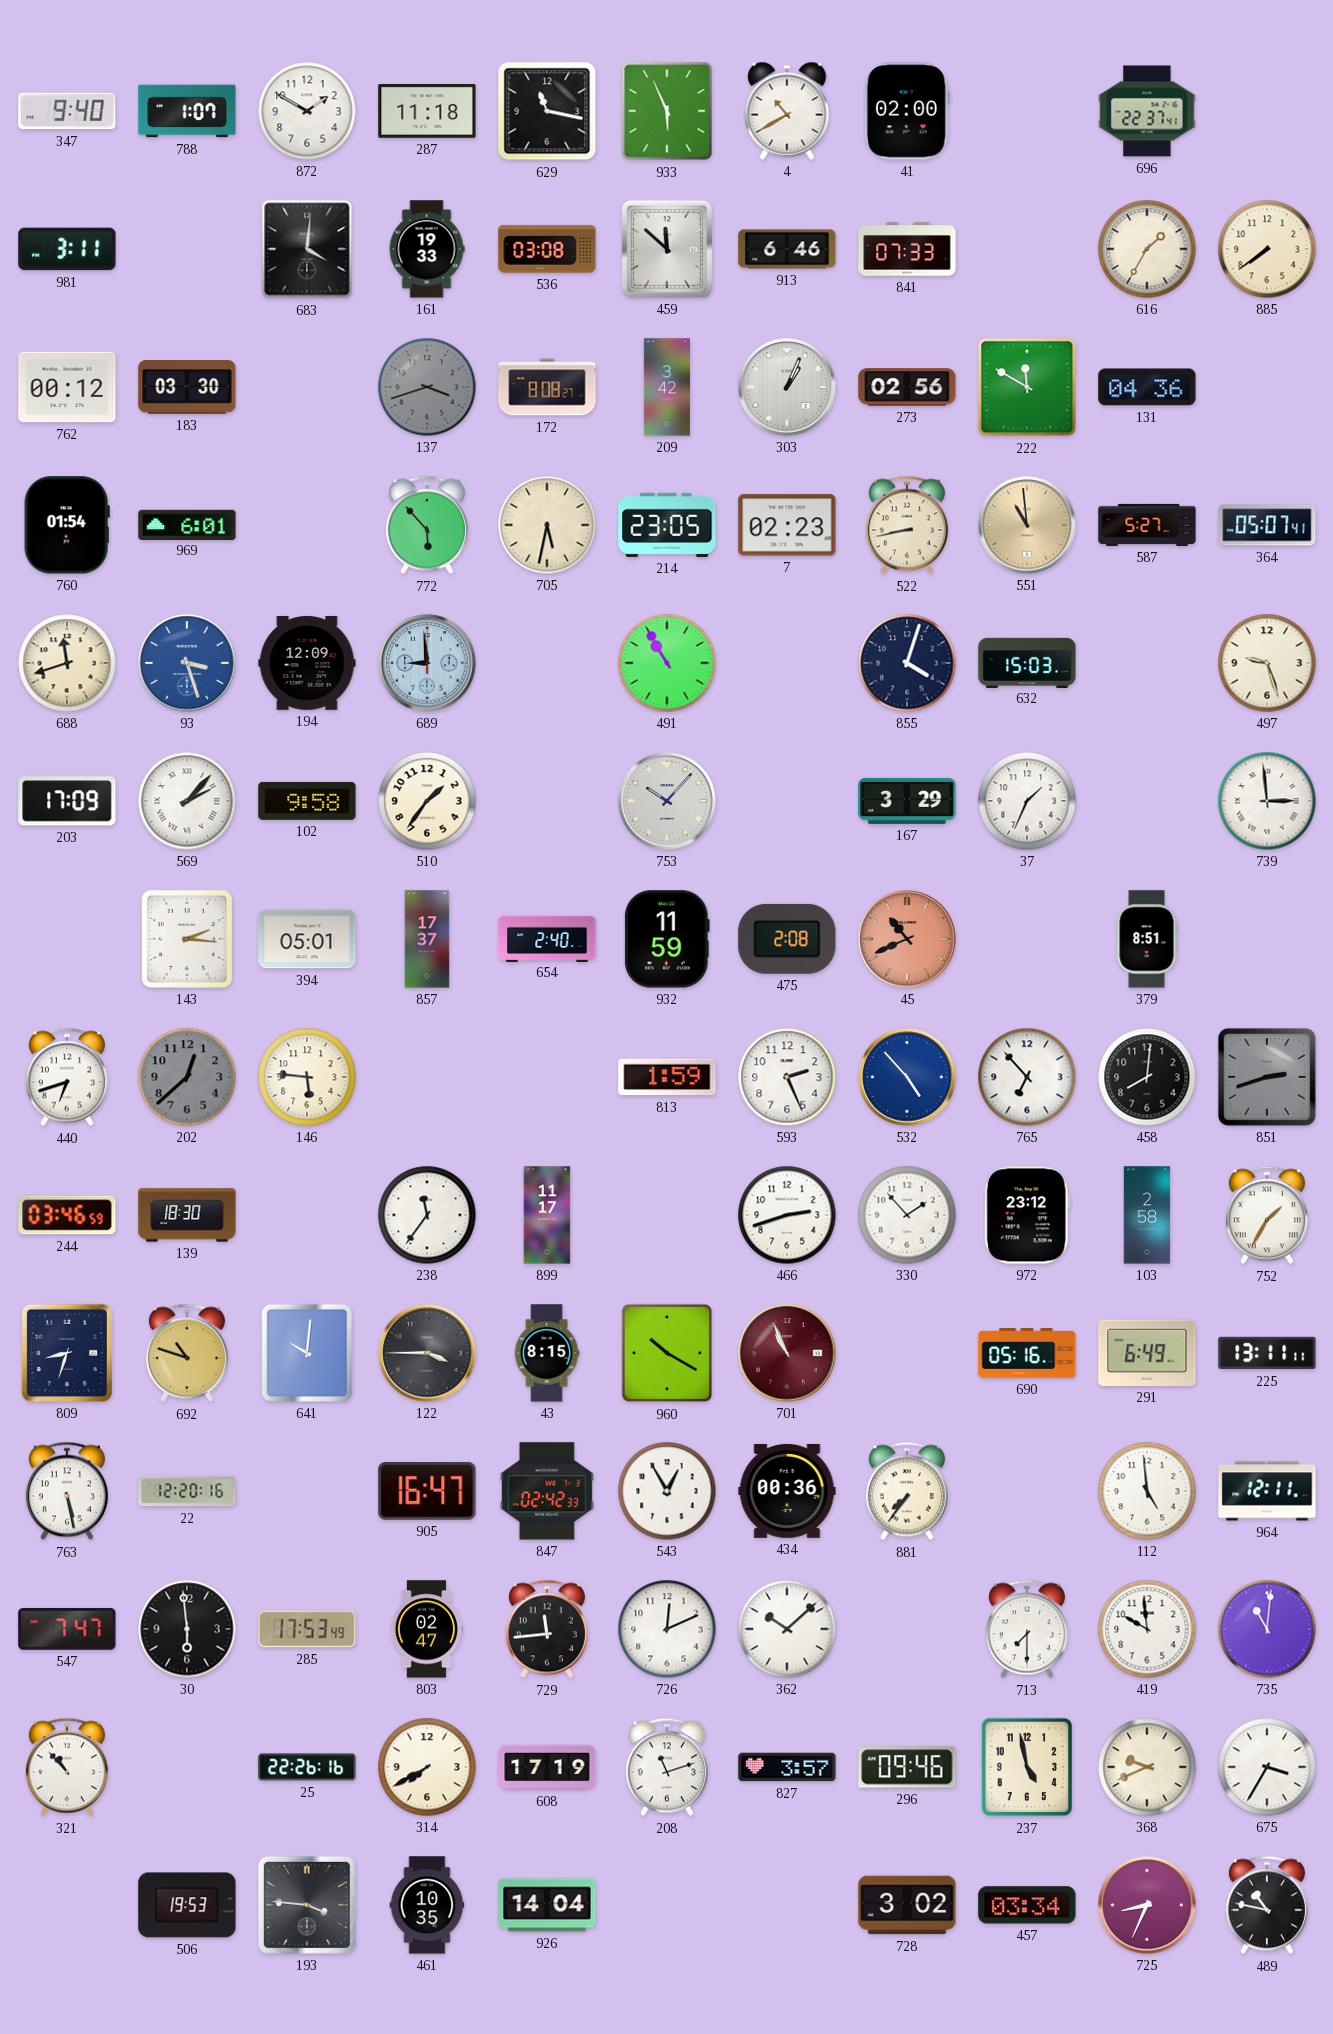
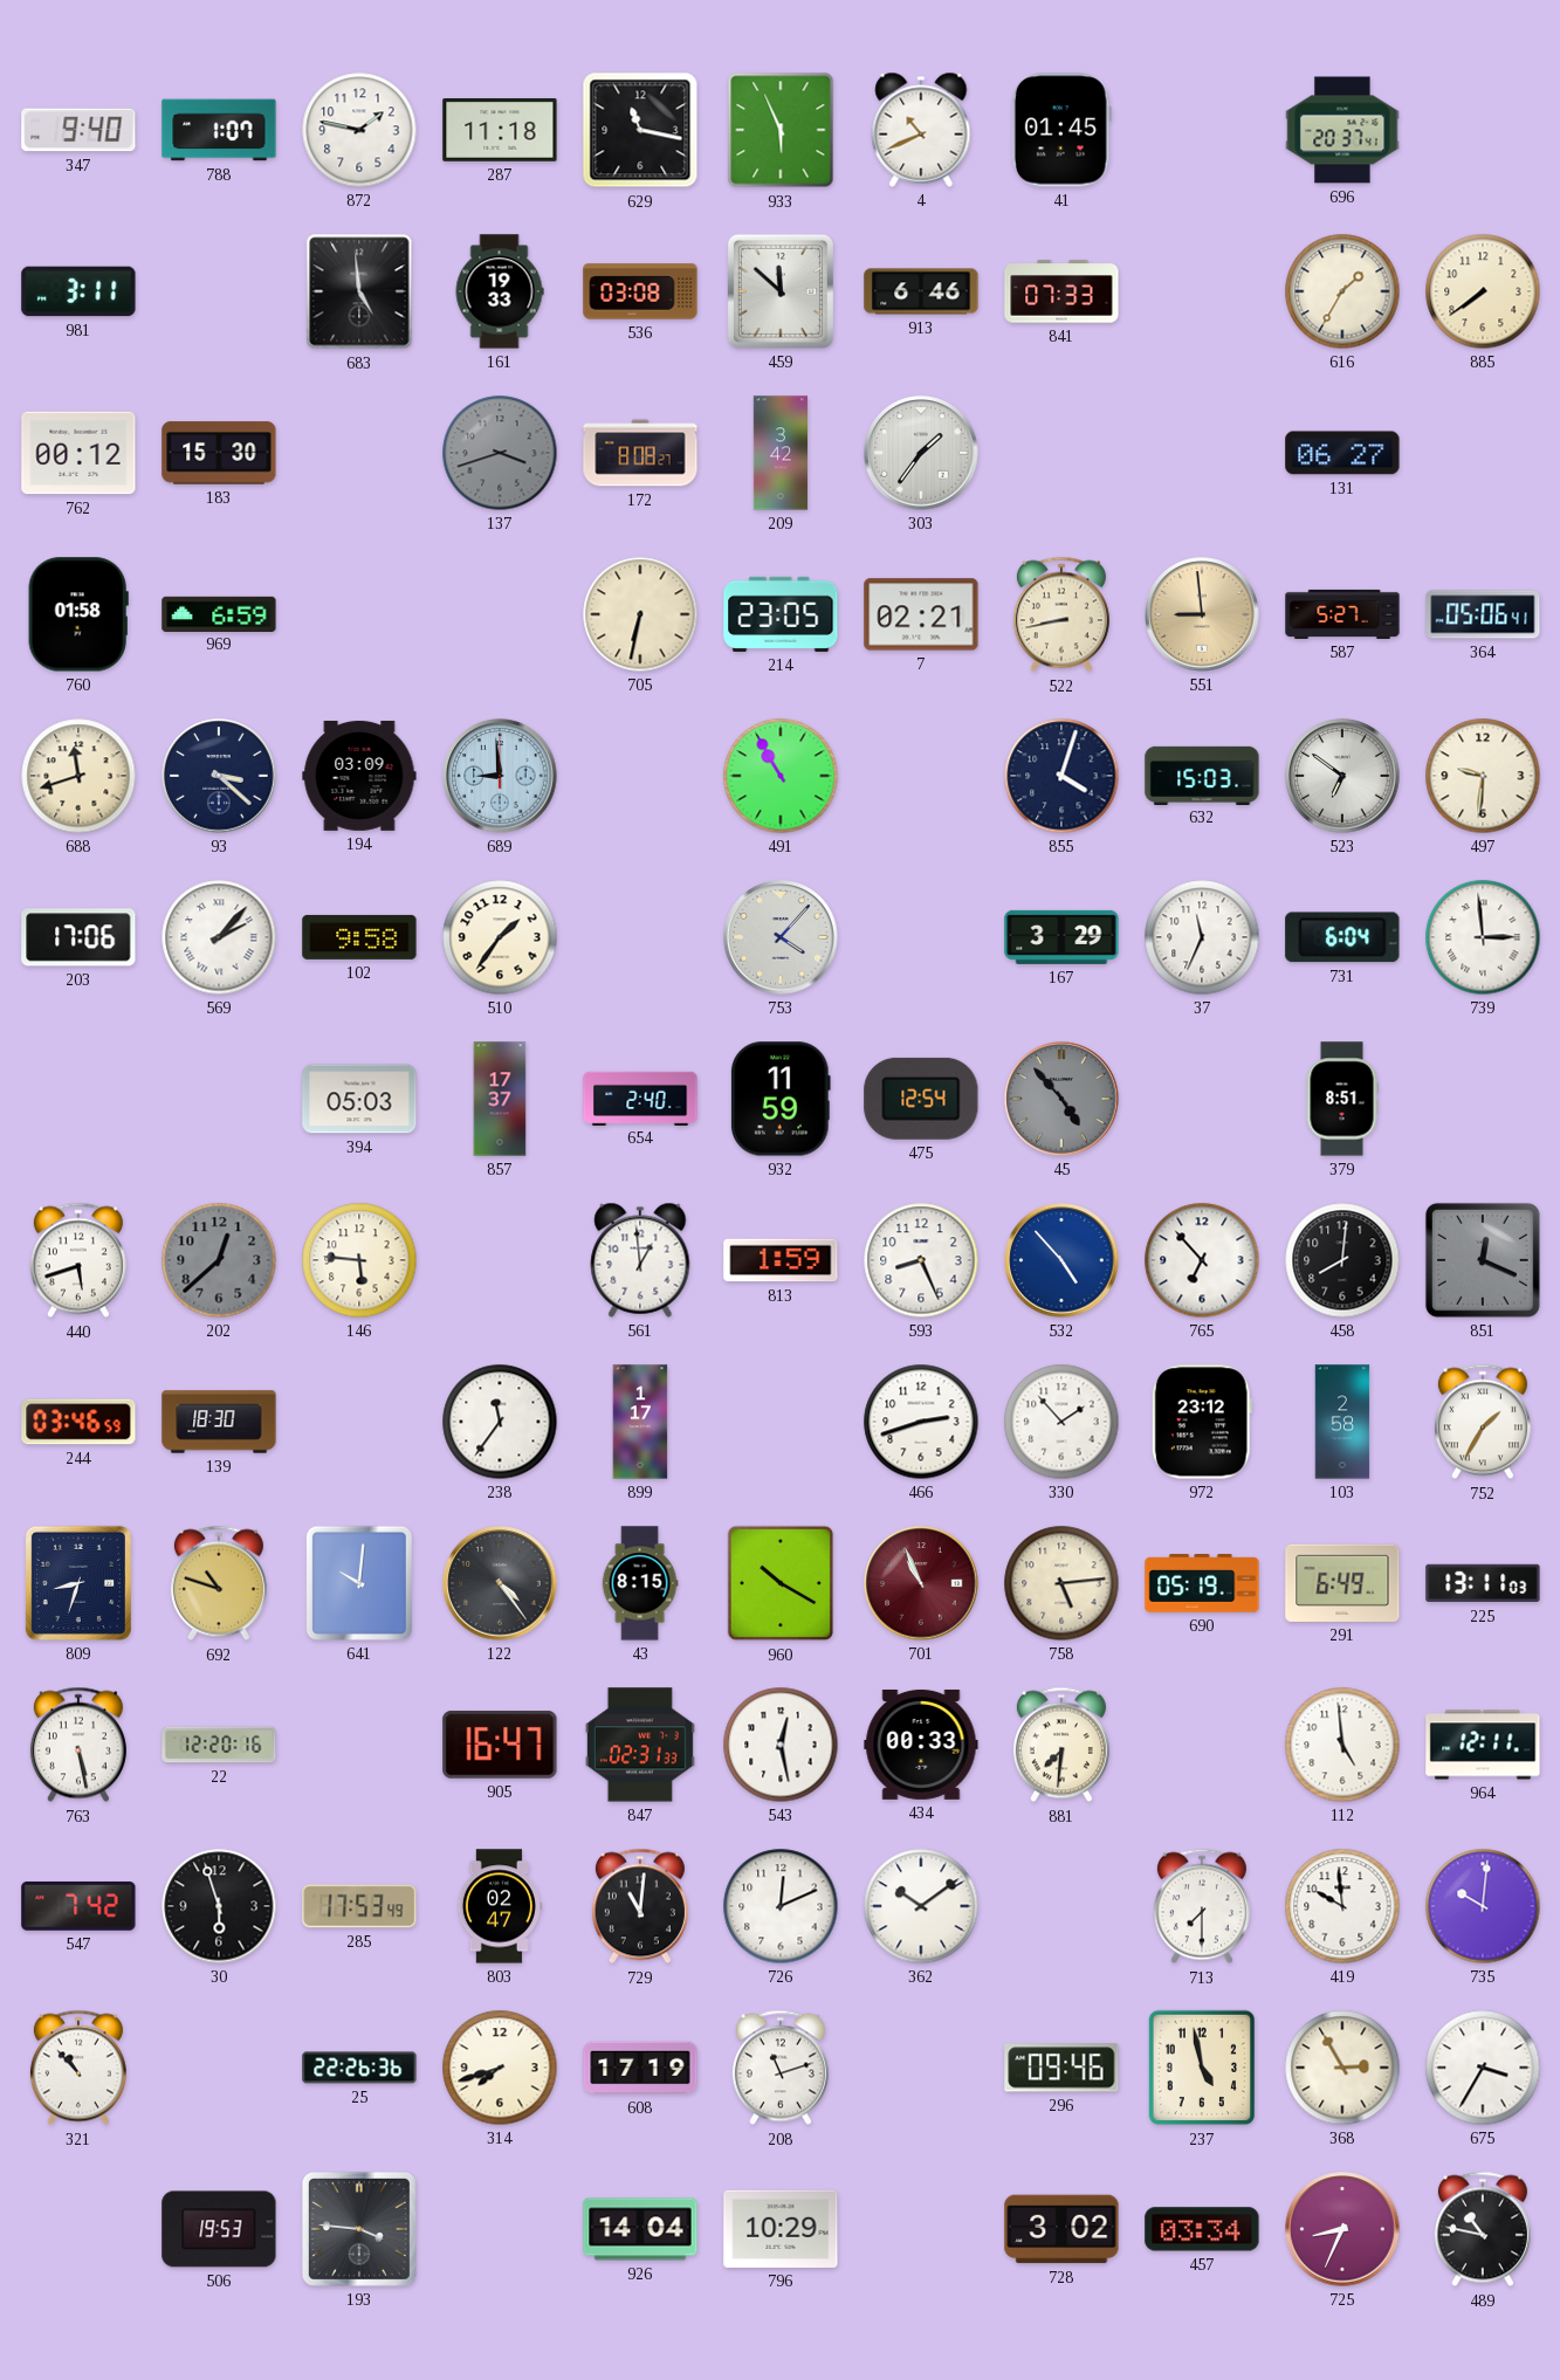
872: 1:50 -> 1:47
4: 10:40 -> 10:41
41: 02:00 -> 01:45
696: 22:37 -> 20:37
683: 4:01 -> 4:59
183: 03:30 -> 15:30
303: 1:04 -> 1:36
273: 02:56 -> none
222: 11:50 -> none
131: 04:36 -> 06:27
760: 01:54 -> 01:58
969: 6:01 -> 6:59
772: 5:53 -> none
705: 5:32 -> 6:32
7: 02:23 -> 02:21
551: 10:59 -> 8:59
364: 05:07 -> 05:06
93: 3:27 -> 3:22
93 dial: blue -> navy
194: 12:09 -> 03:09
523: none -> 6:51
497: 9:27 -> 9:31
203: 17:09 -> 17:06
753: 10:07 -> 4:07
37: 1:34 -> 11:34
731: none -> 6:04
143: 2:16 -> none
394: 05:01 -> 05:03
475: 2:08 -> 12:54
45: 10:41 -> 4:53
45 dial: salmon -> grey
440: 6:42 -> 5:42
561: none -> 12:59
593: 2:26 -> 8:26
851: 2:42 -> 12:19
899: 11:17 -> 1:17
122: 3:45 -> 4:24
758: none -> 5:14
690: 05:16 -> 05:19
225: 13:11:11 -> 13:11:03
847: 02:42 -> 02:31
543: 12:55 -> 12:28
434: 00:36 -> 00:33
881: 7:36 -> 7:31
547: 7:47 -> 7:42
30: 5:59 -> 5:57
729: 11:44 -> 11:01
362: 10:08 -> 10:09
735: 11:01 -> 10:01
25: 22:26:16 -> 22:26:36
314: 7:40 -> 7:42
827: 3:57 -> none
368: 9:41 -> 2:55
461: 10:35 -> none
796: none -> 10:29
